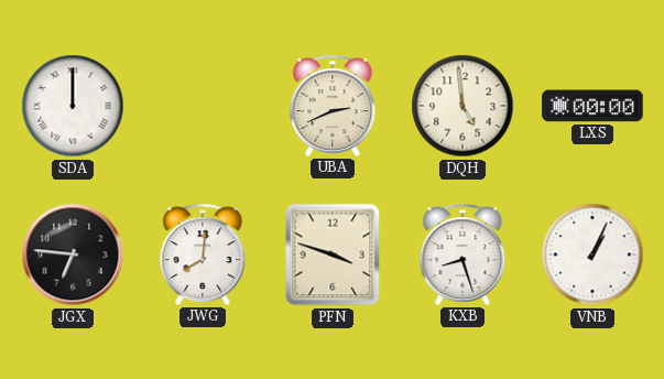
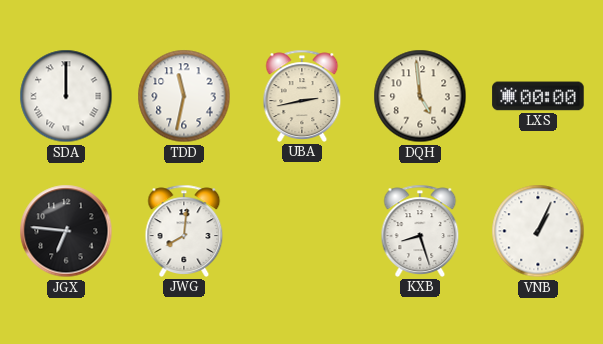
TDD: none -> 11:32
UBA: 2:41 -> 2:43
PFN: 3:48 -> none
